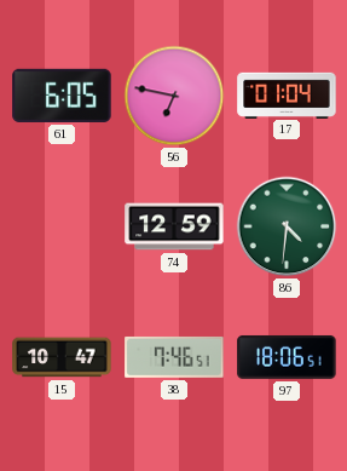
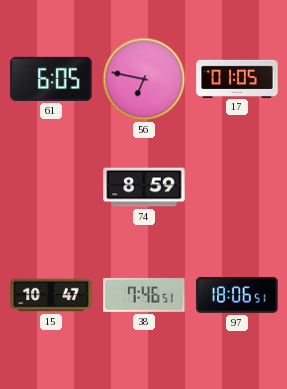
17: 01:04 -> 01:05
74: 12:59 -> 8:59
86: 4:31 -> none
